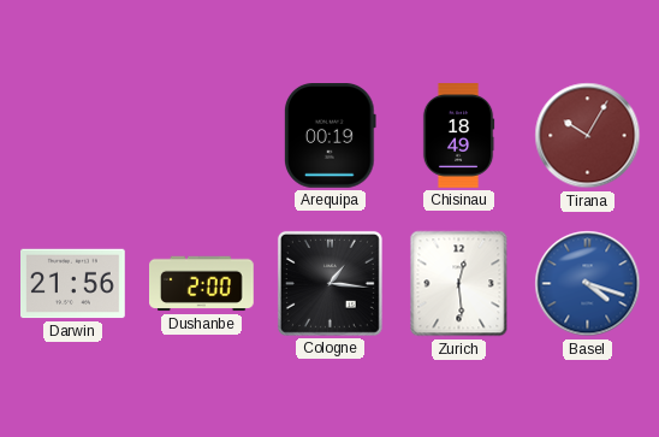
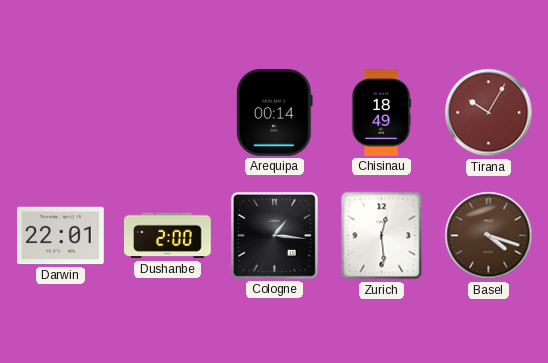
Arequipa: 00:19 -> 00:14
Darwin: 21:56 -> 22:01
Basel dial: blue -> brown
